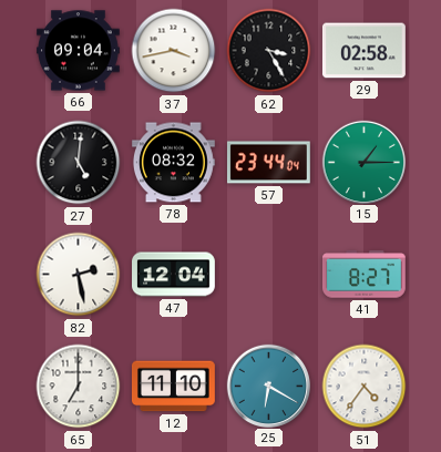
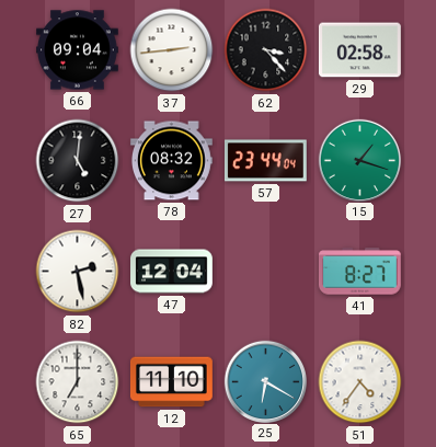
37: 3:43 -> 2:44
62: 3:25 -> 3:23
15: 1:15 -> 1:18
